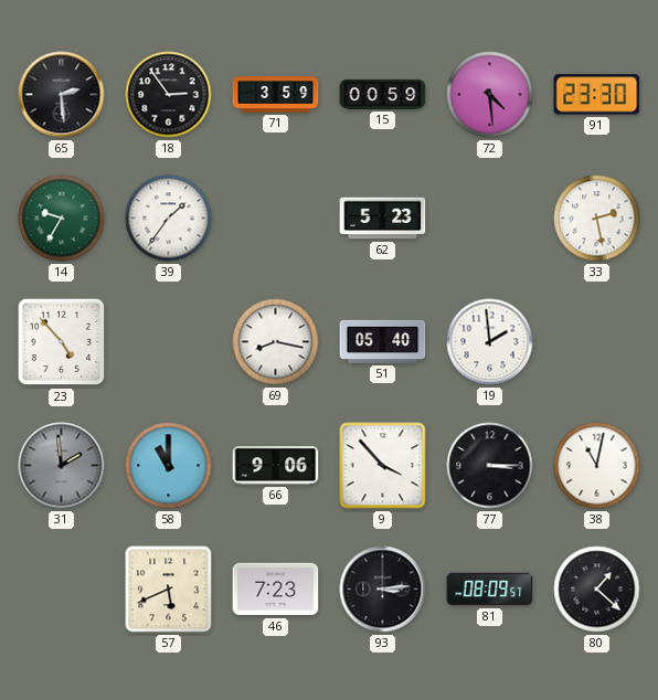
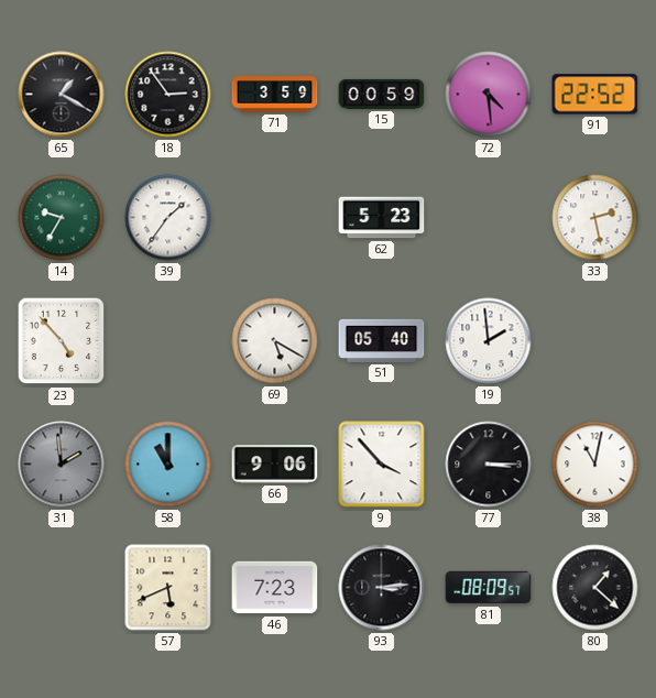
65: 2:29 -> 1:20
91: 23:30 -> 22:52
69: 8:17 -> 5:20
